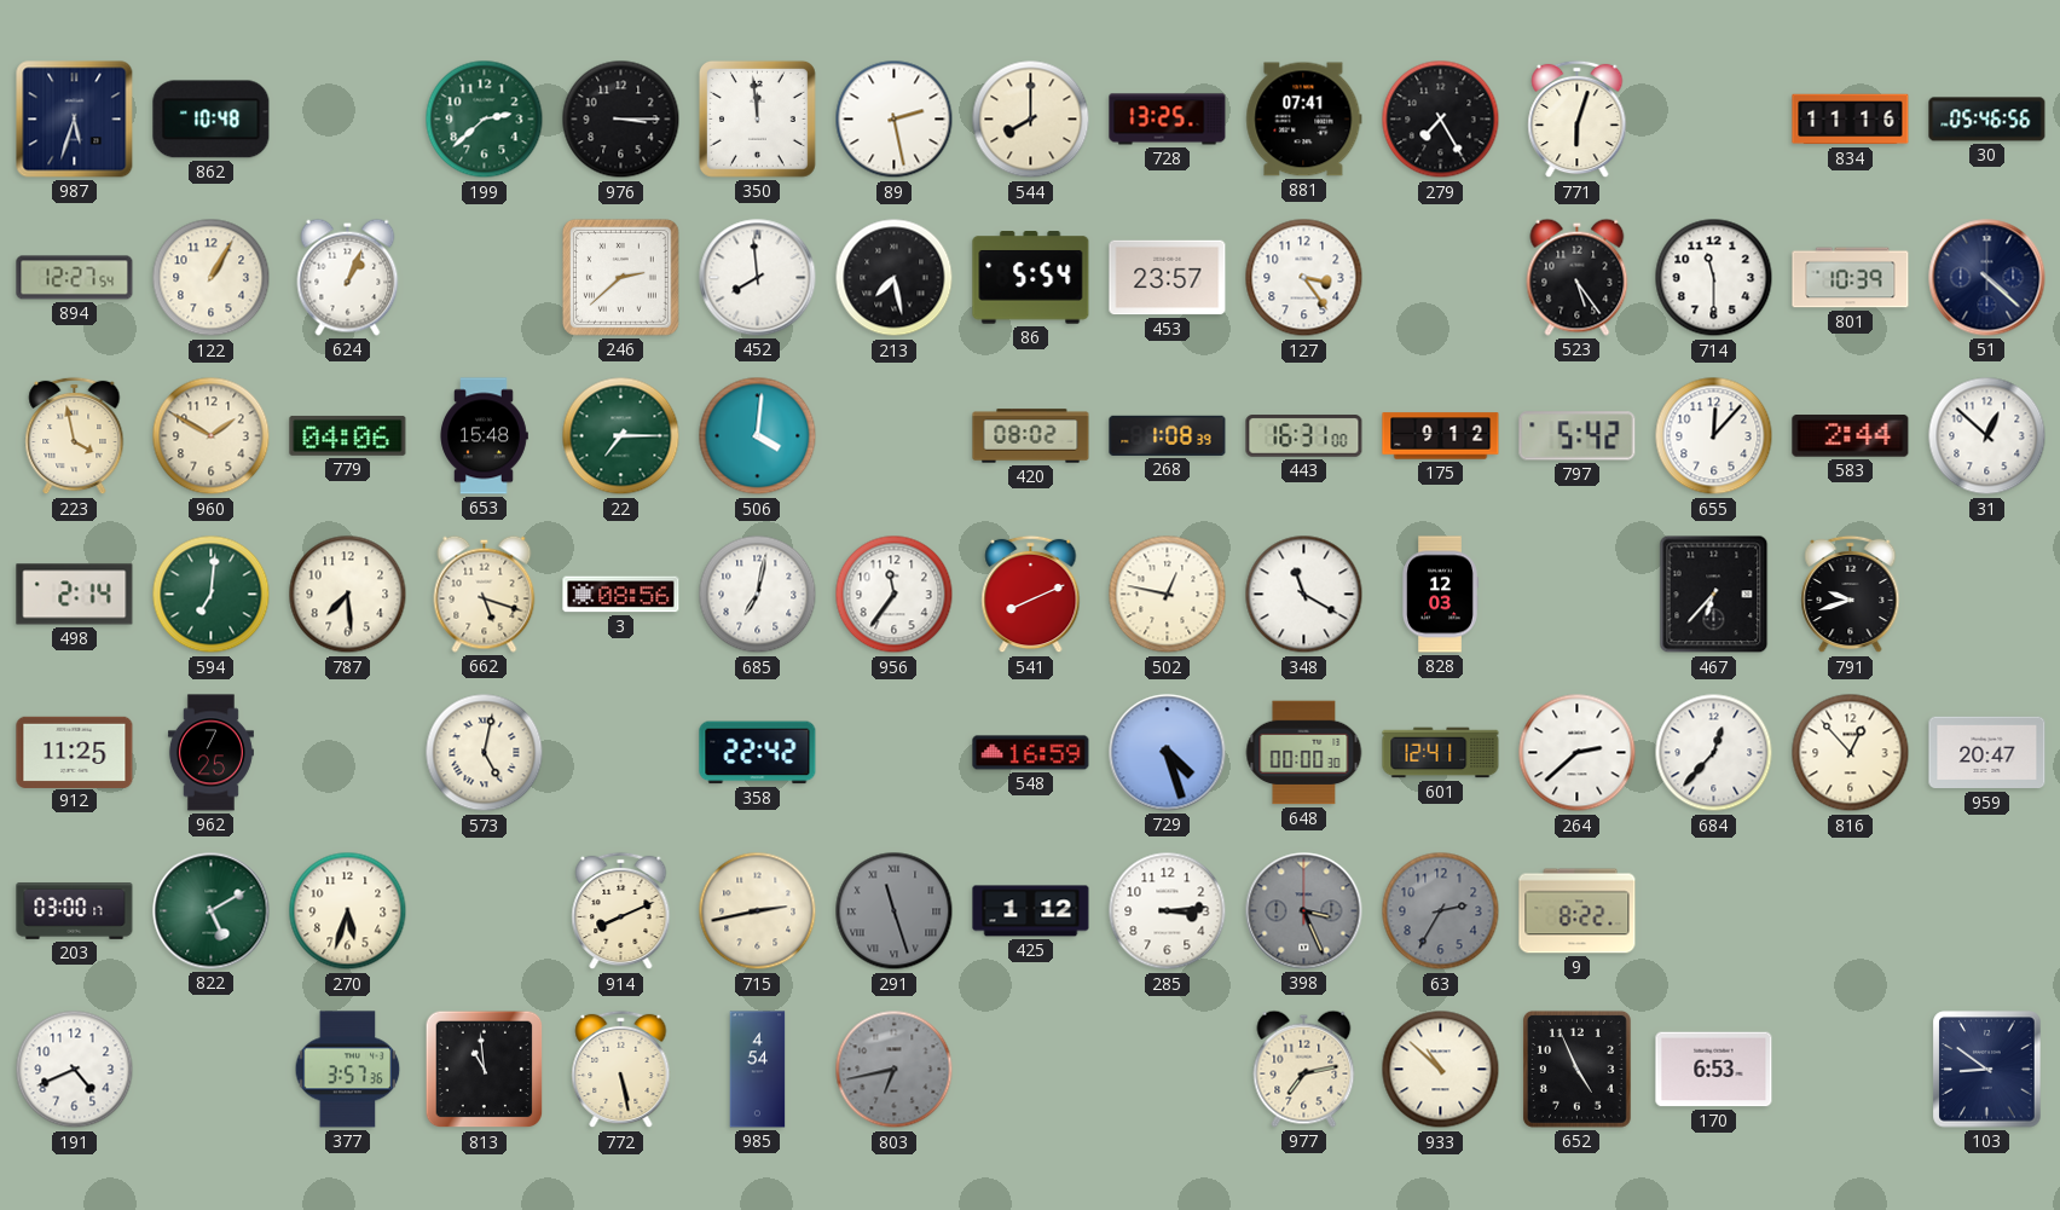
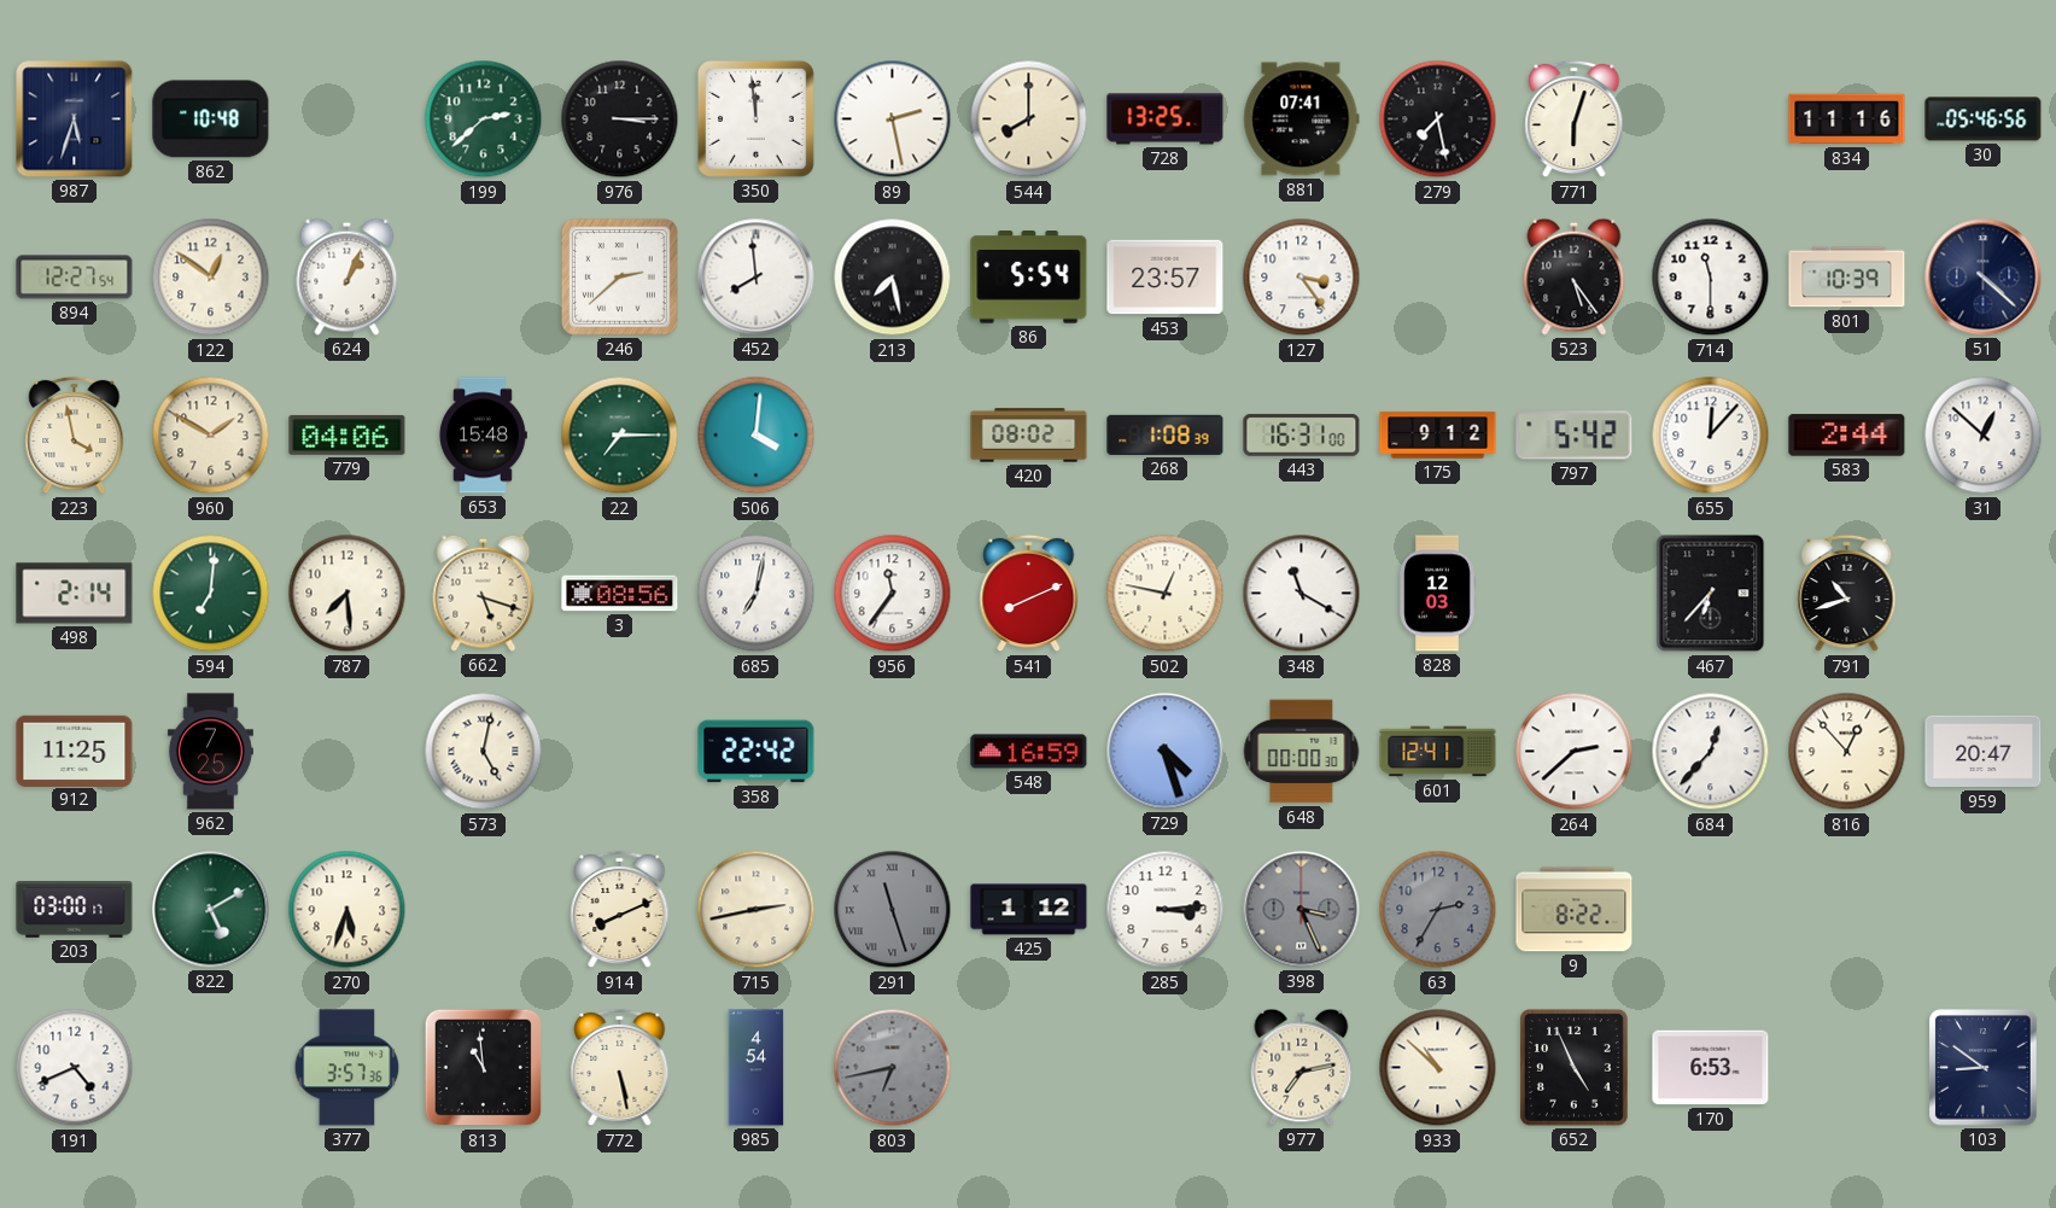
279: 7:25 -> 7:28
122: 1:05 -> 12:51
791: 9:42 -> 10:42
